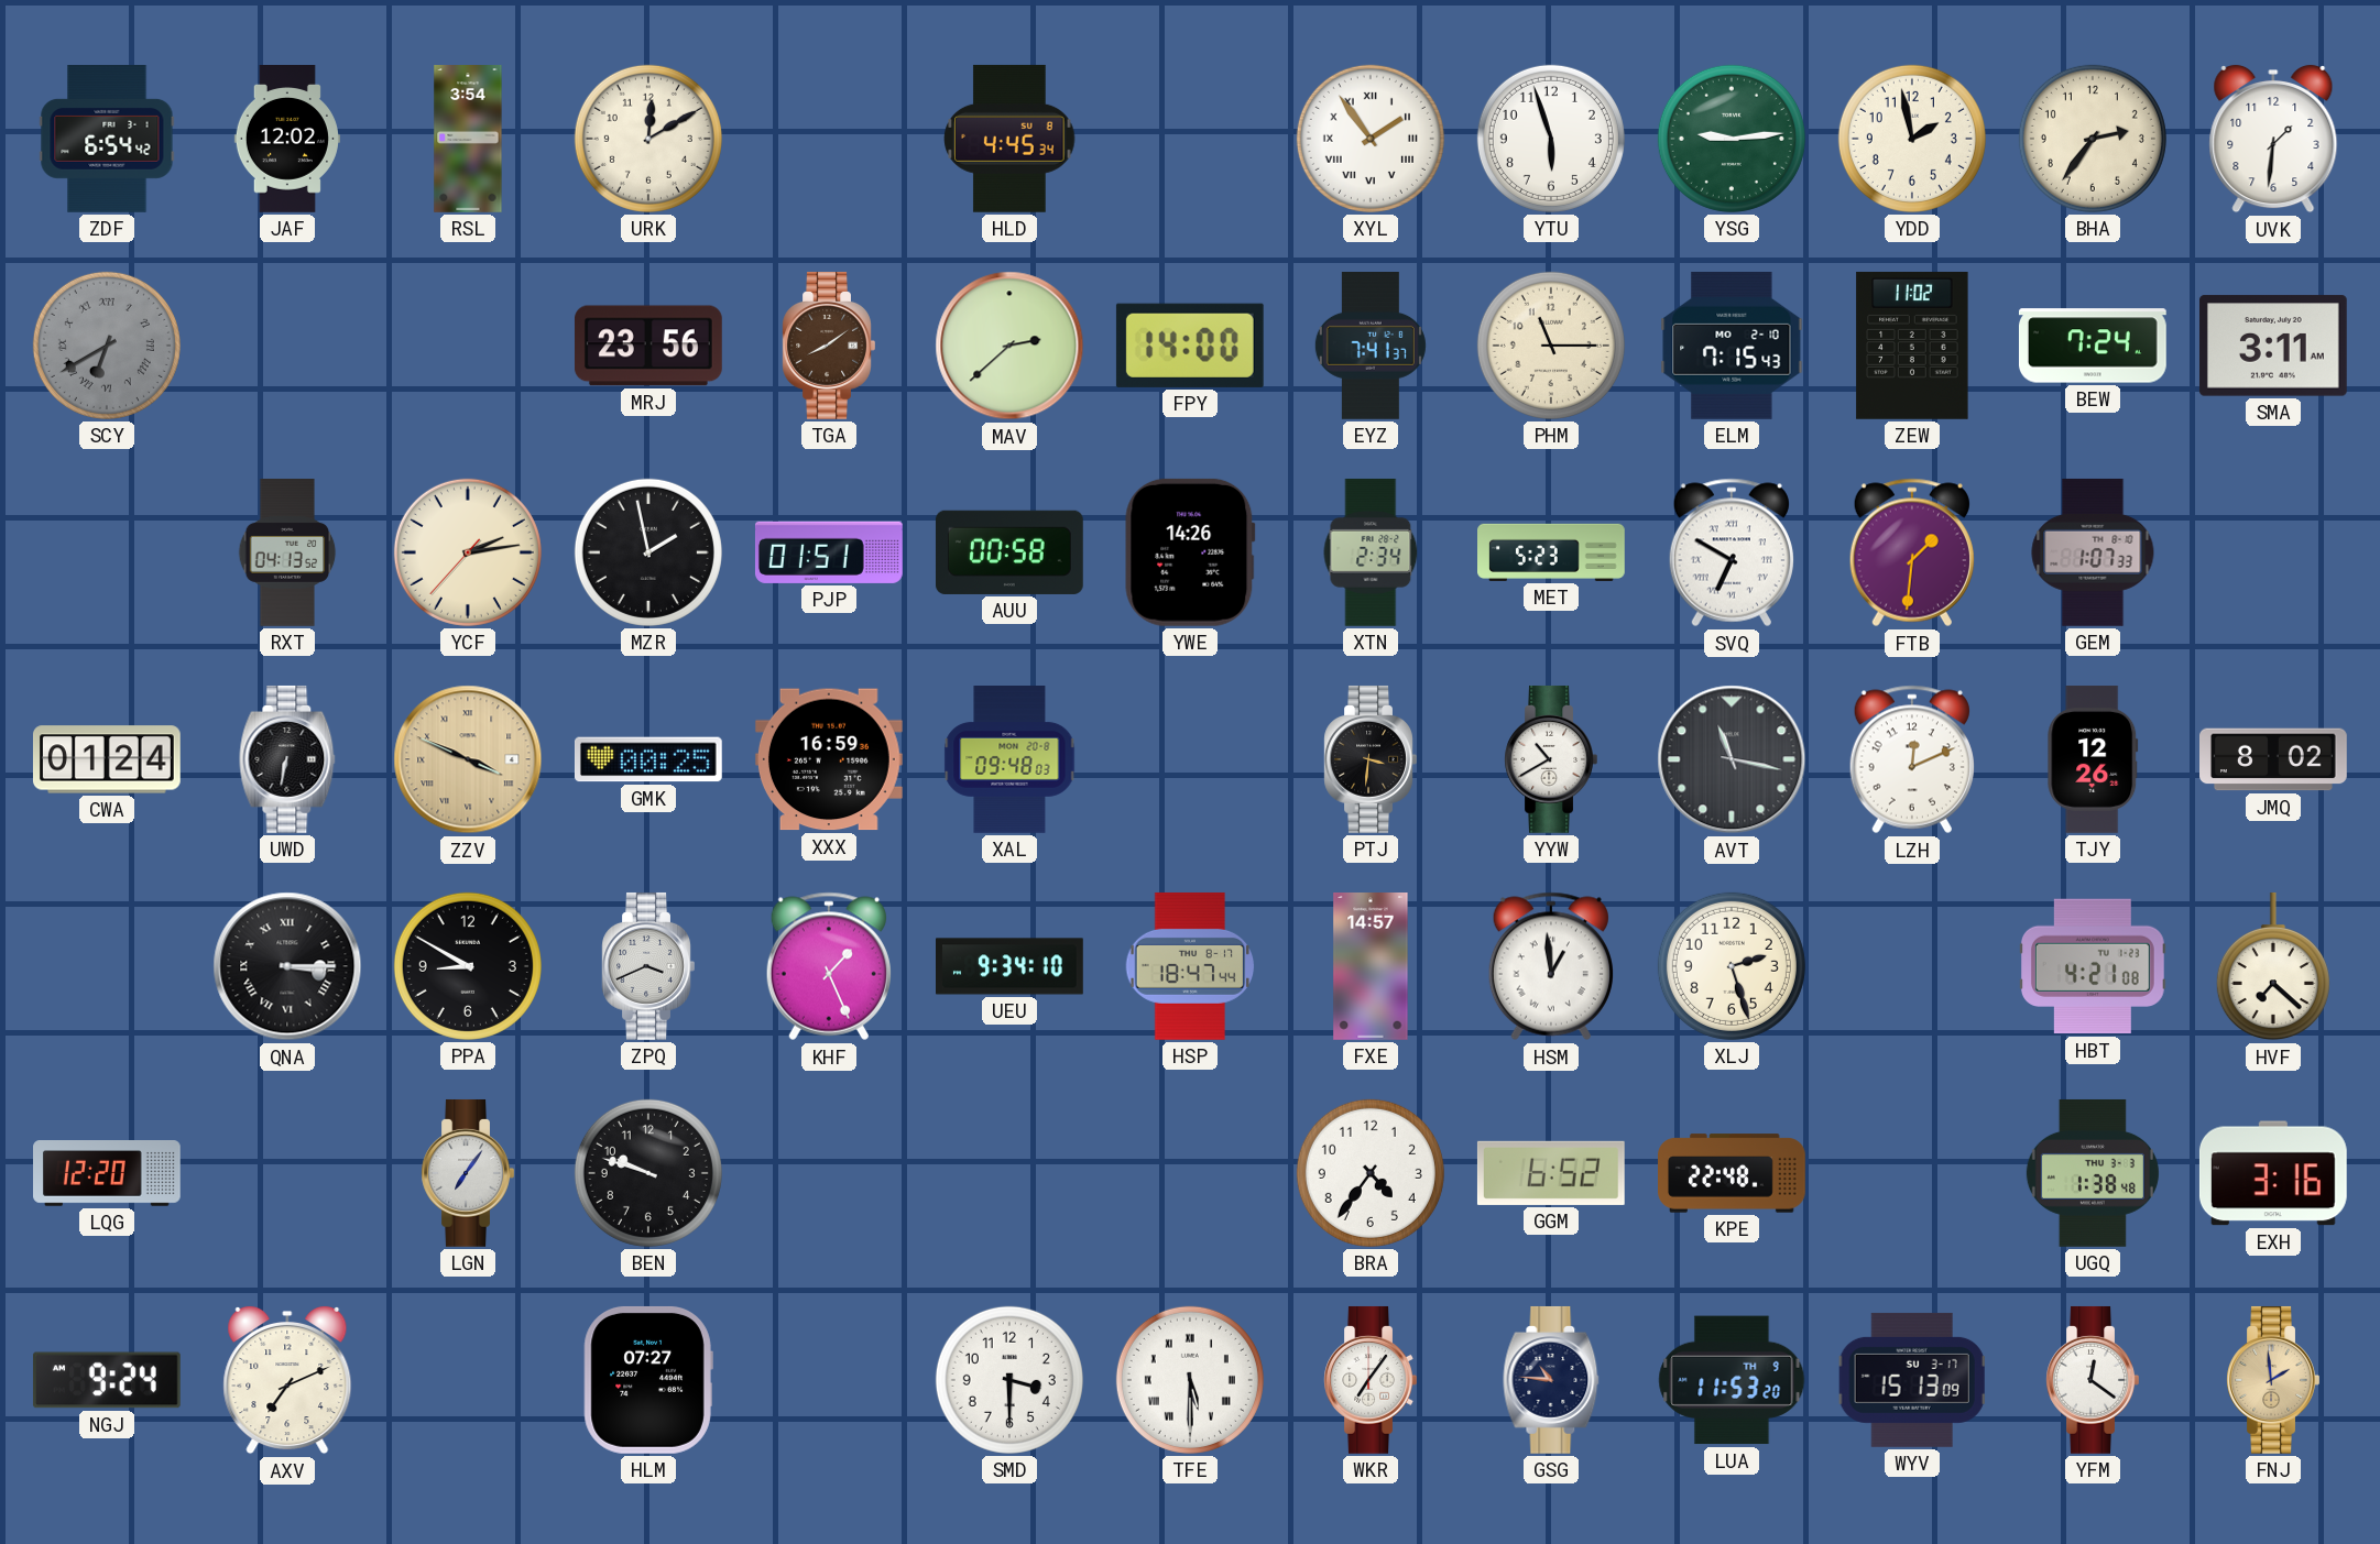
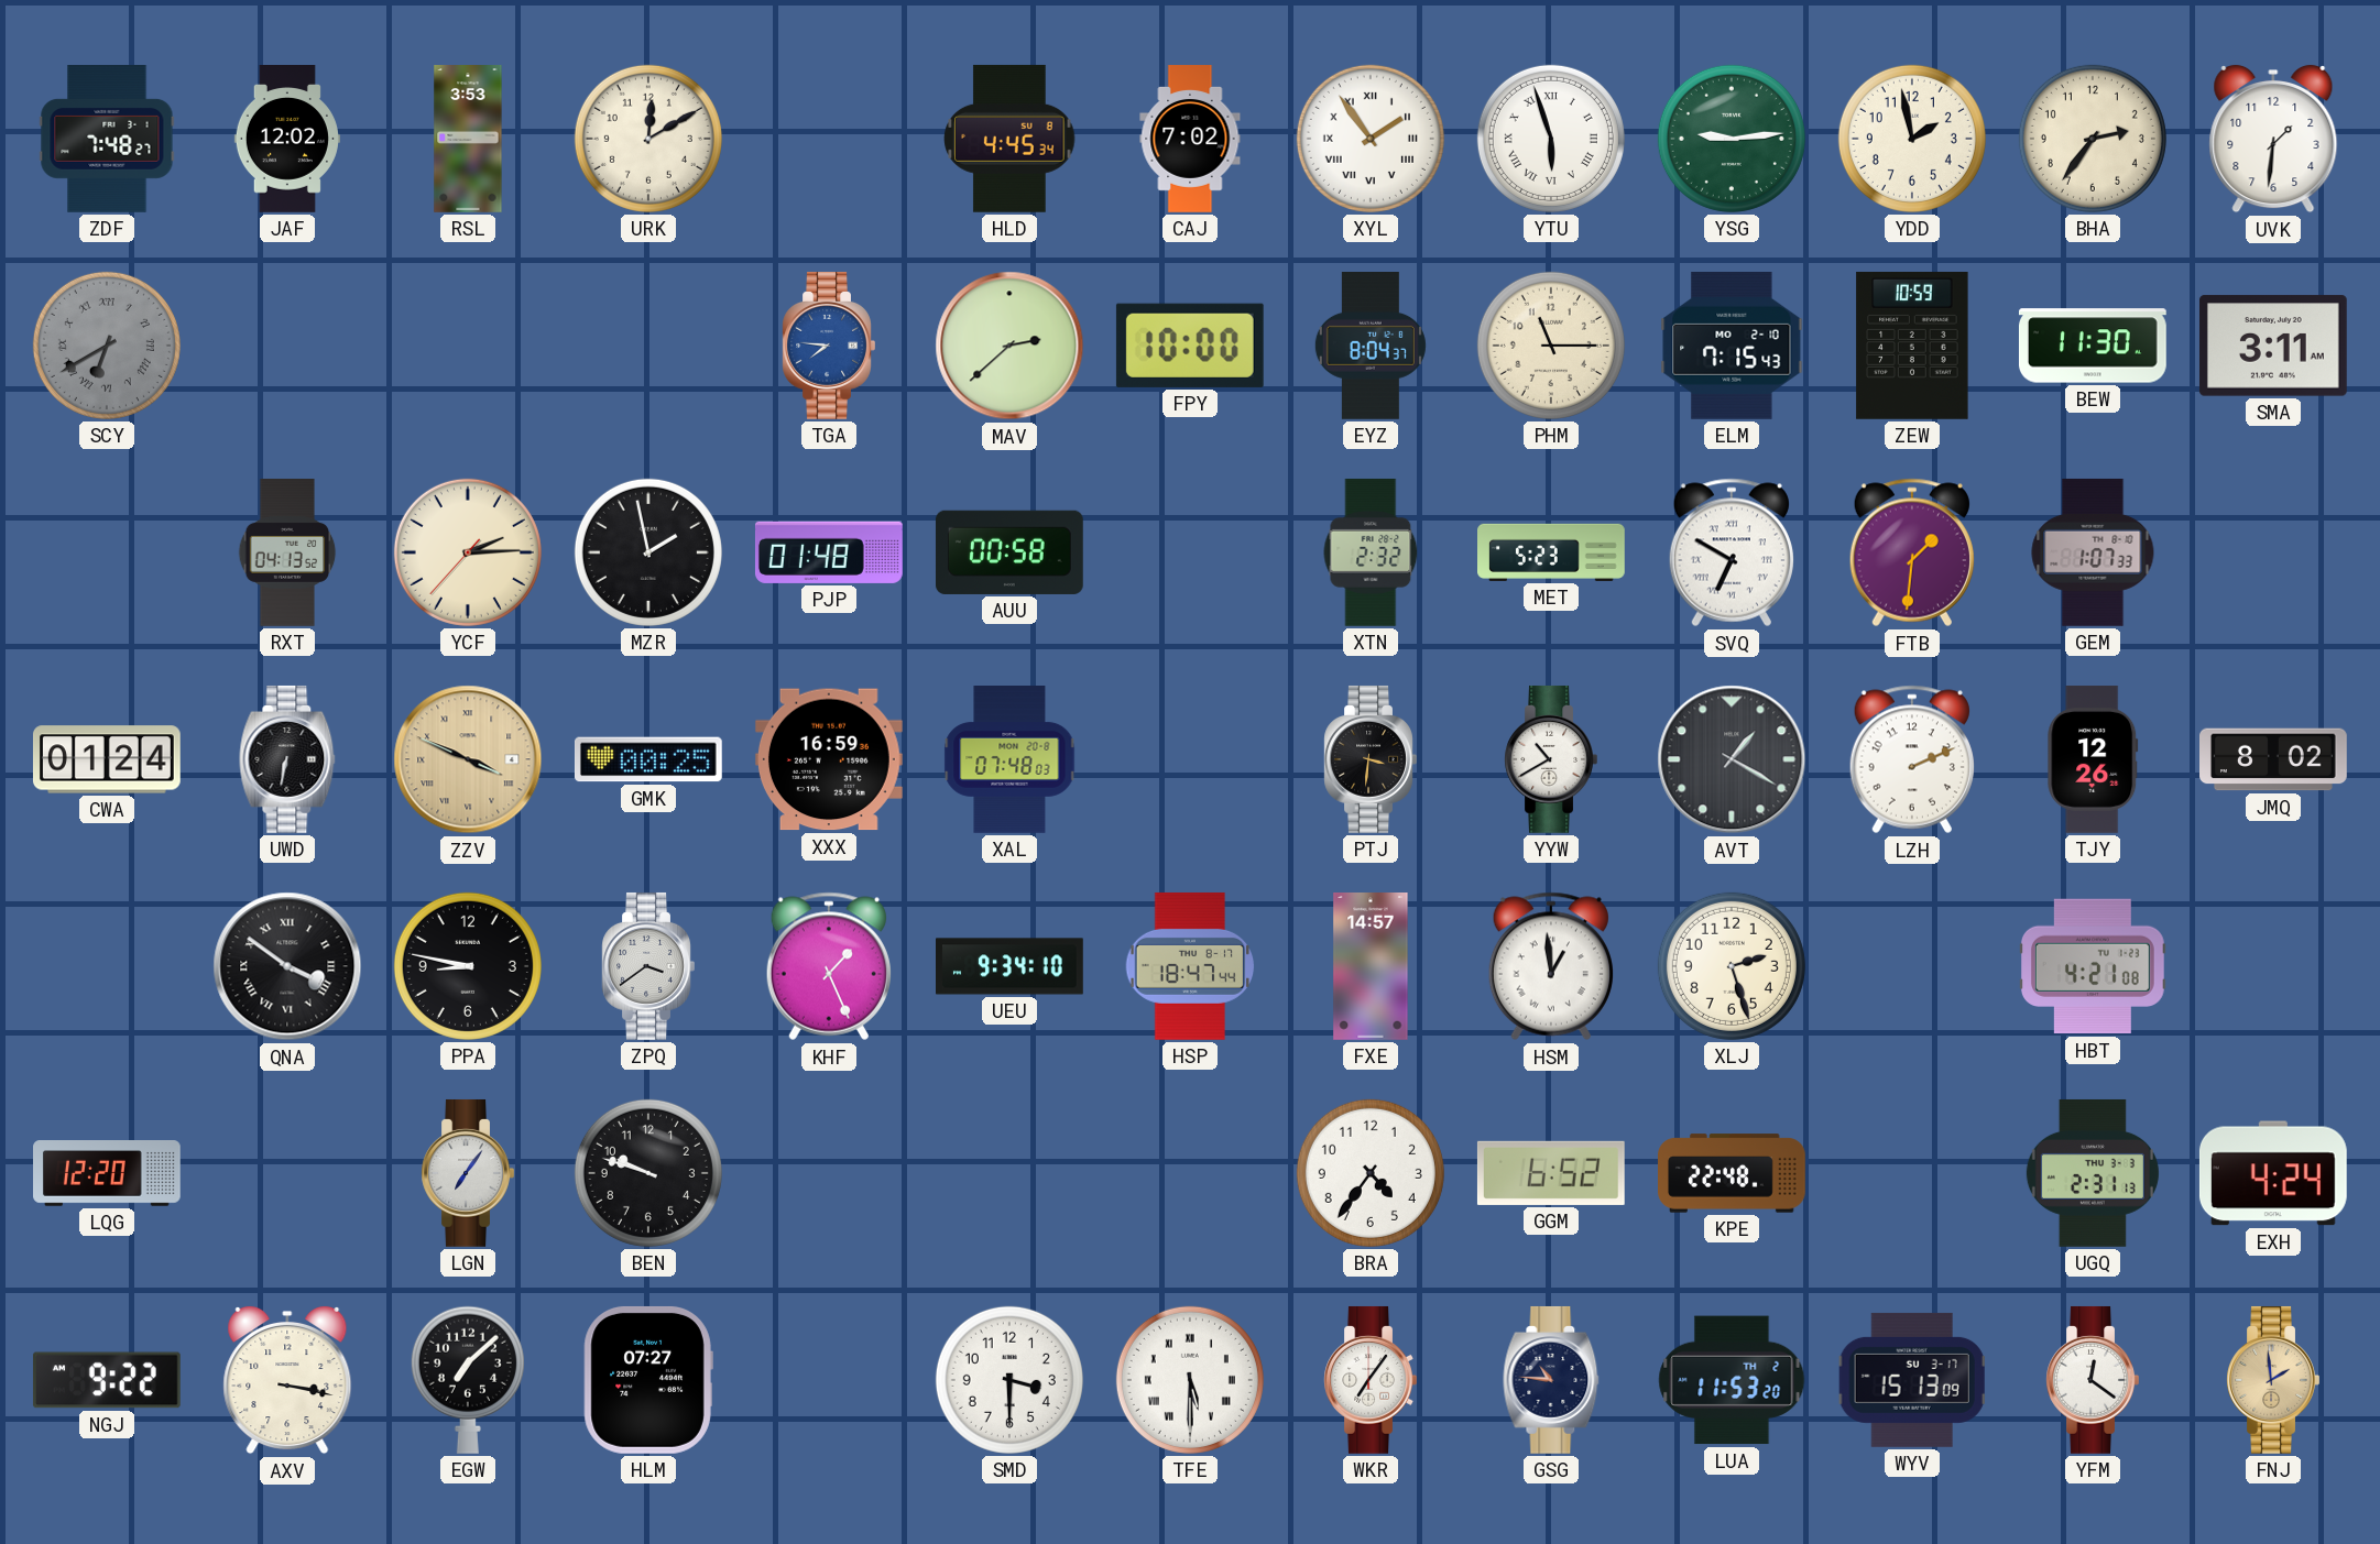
ZDF: 6:54 -> 7:48
RSL: 3:54 -> 3:53
CAJ: none -> 7:02
YTU numerals: Arabic -> Roman
MRJ: 23:56 -> none
TGA: 8:09 -> 7:46
TGA dial: brown -> blue
FPY: 14:00 -> 10:00
EYZ: 7:41 -> 8:04
ZEW: 11:02 -> 10:59
BEW: 7:24 -> 11:30
YCF: 2:13 -> 2:14
PJP: 01:51 -> 01:48
YWE: 14:26 -> none
XTN: 2:34 -> 2:32
XAL: 09:48 -> 07:48
AVT: 11:17 -> 1:20
LZH: 12:11 -> 2:11
QNA: 3:15 -> 3:51
PPA: 8:50 -> 8:47
ZPQ: 3:41 -> 3:39
HVF: 7:22 -> none
UGQ: 1:38 -> 2:31
EXH: 3:16 -> 4:24
NGJ: 9:24 -> 9:22
AXV: 7:11 -> 3:17
EGW: none -> 7:08
LUA date: TH 9 -> TH 2
